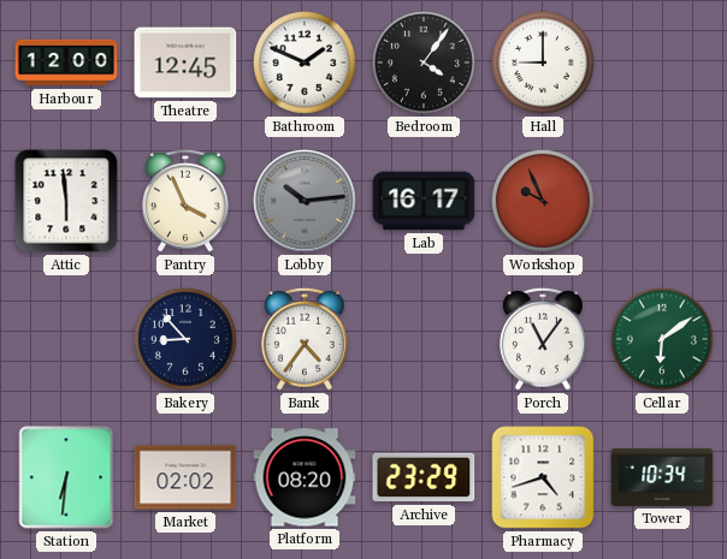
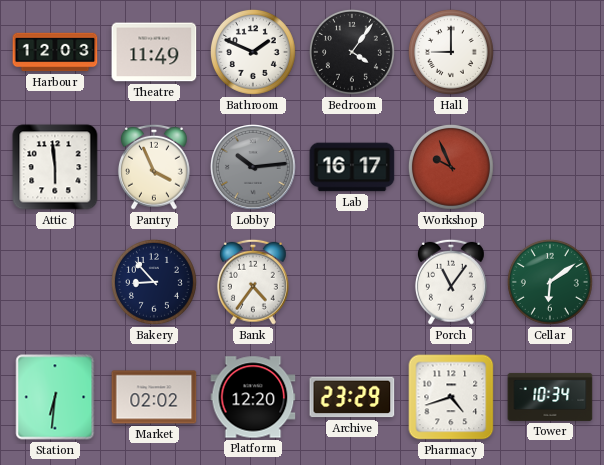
Harbour: 12:00 -> 12:03
Theatre: 12:45 -> 11:49
Platform: 08:20 -> 12:20
